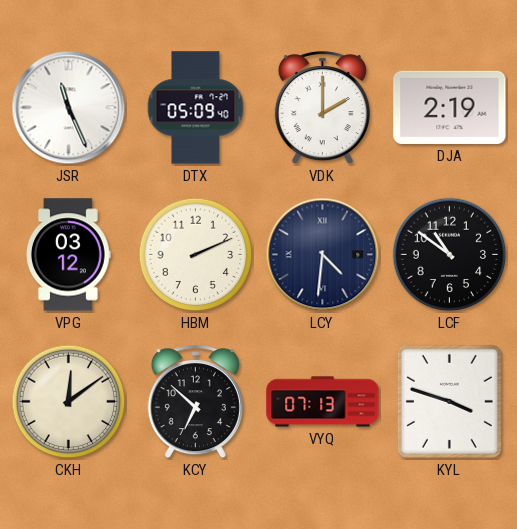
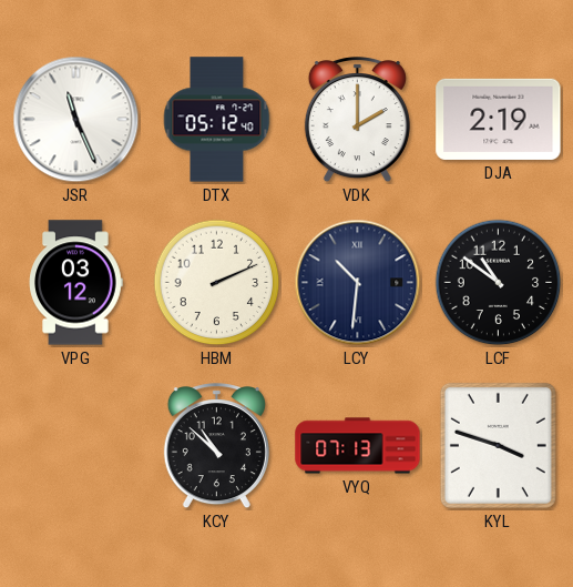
DTX: 05:09 -> 05:12
LCY: 4:31 -> 10:31
CKH: 12:09 -> none
KCY: 6:52 -> 10:52
